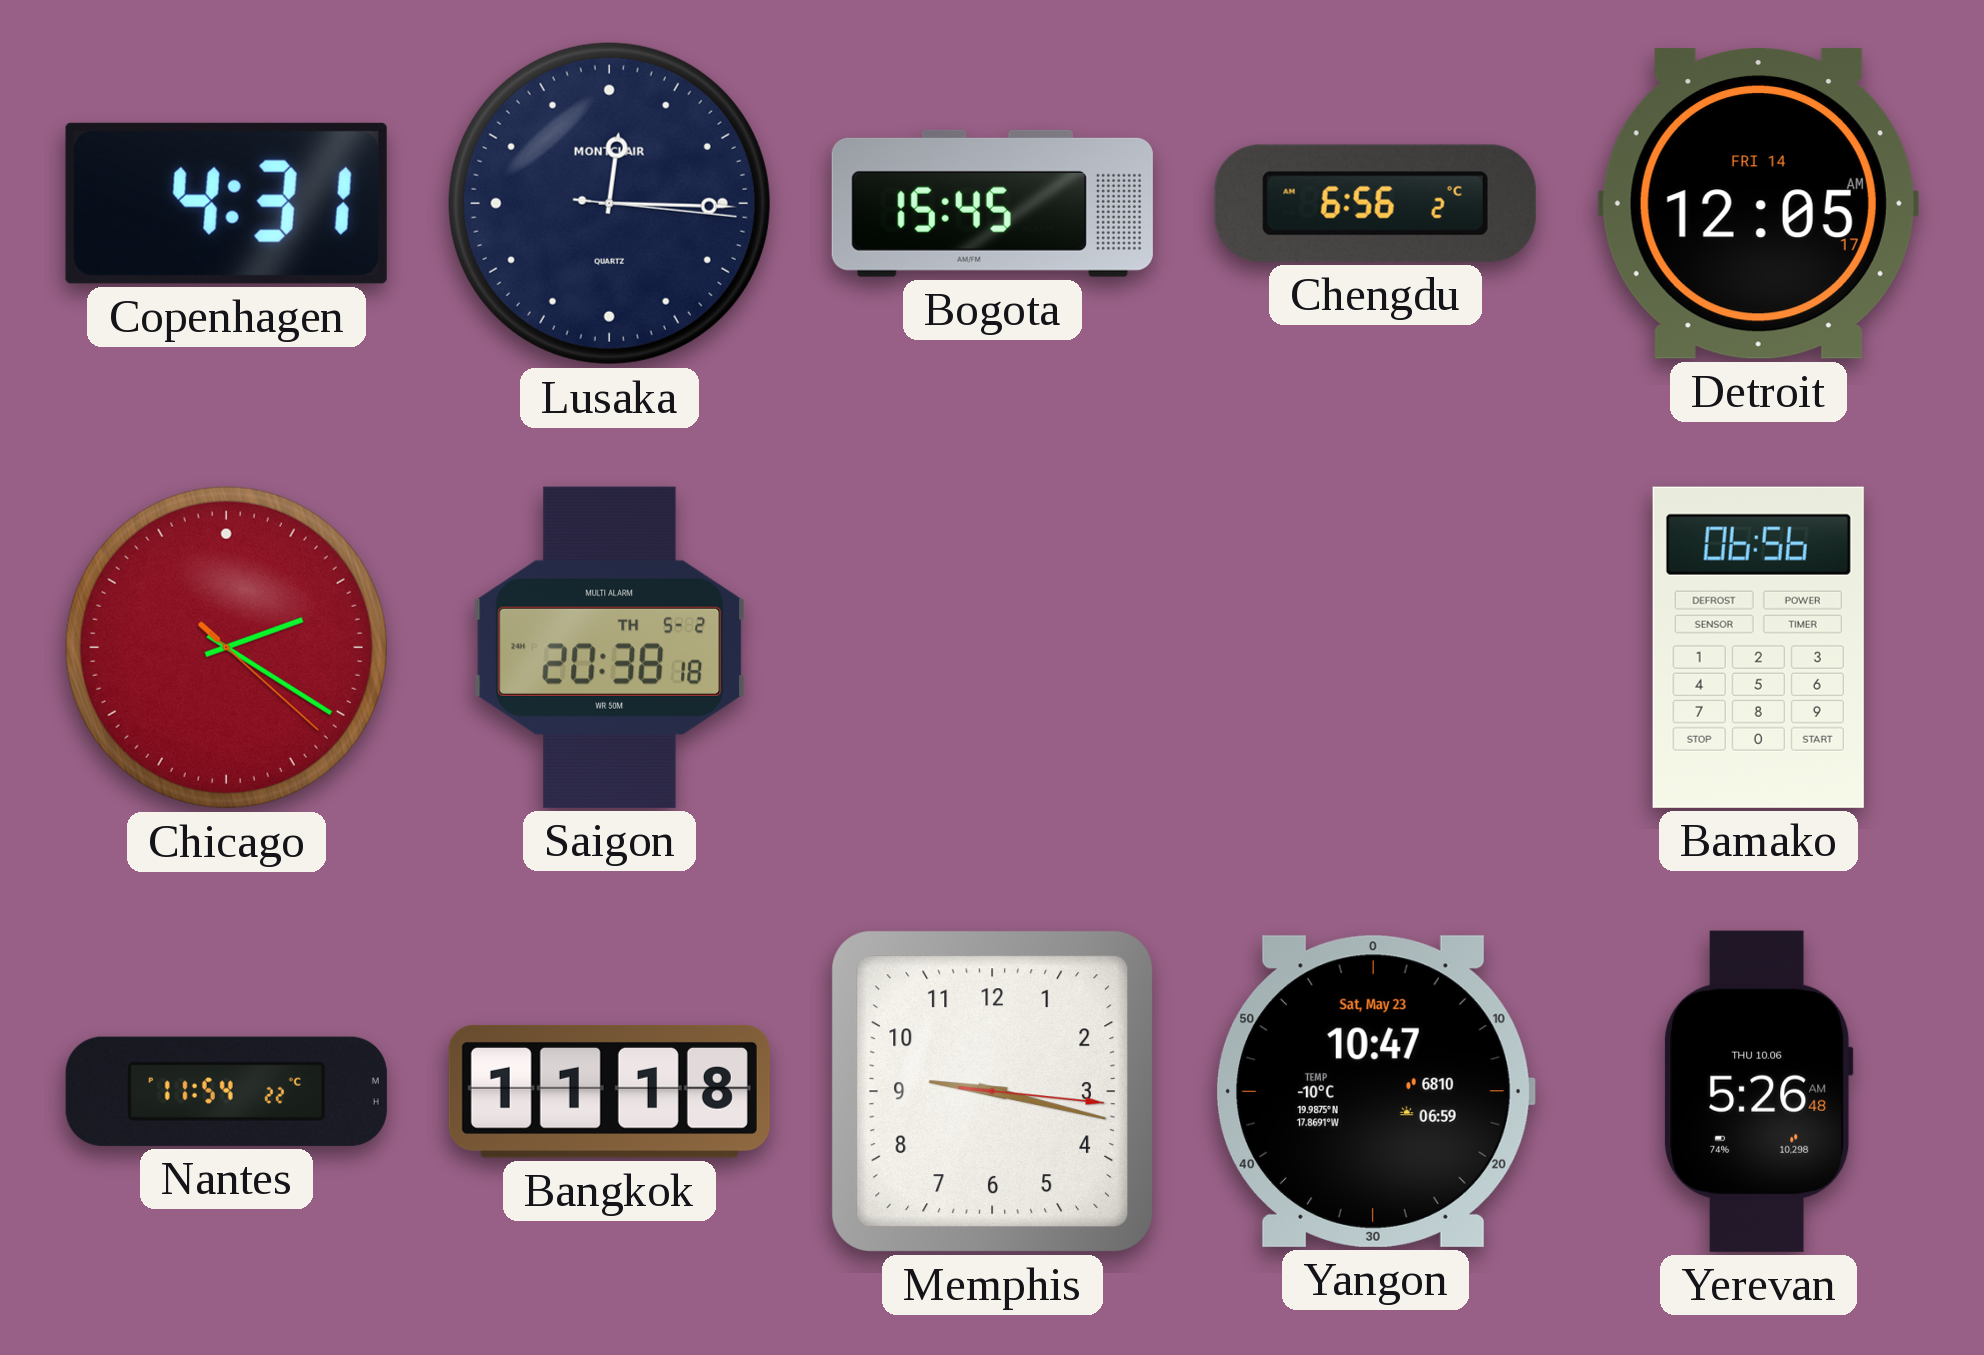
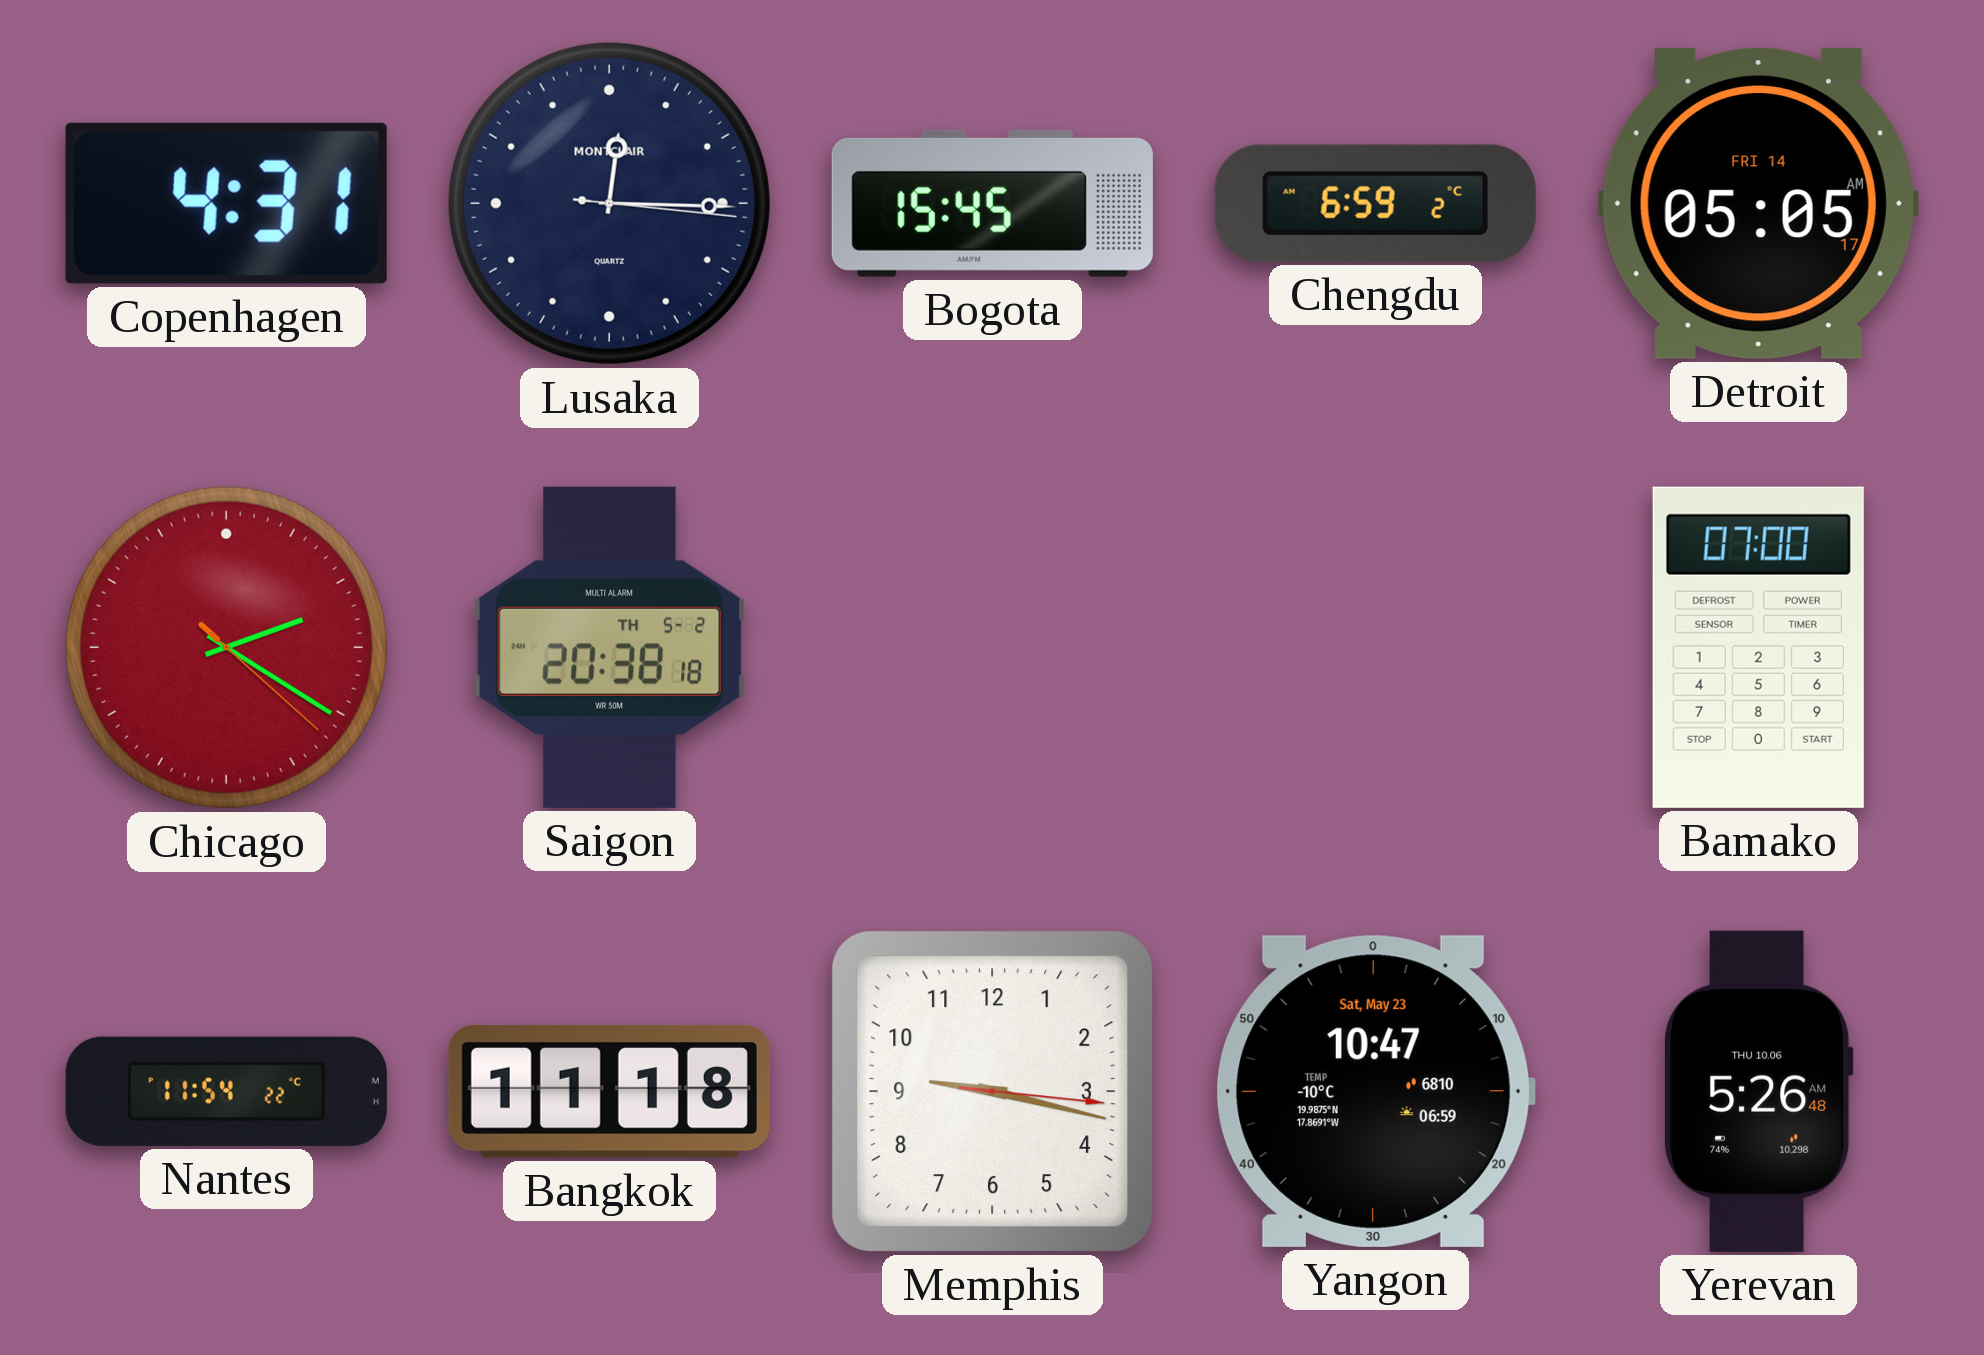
Chengdu: 6:56 -> 6:59
Detroit: 12:05 -> 05:05
Bamako: 06:56 -> 07:00
